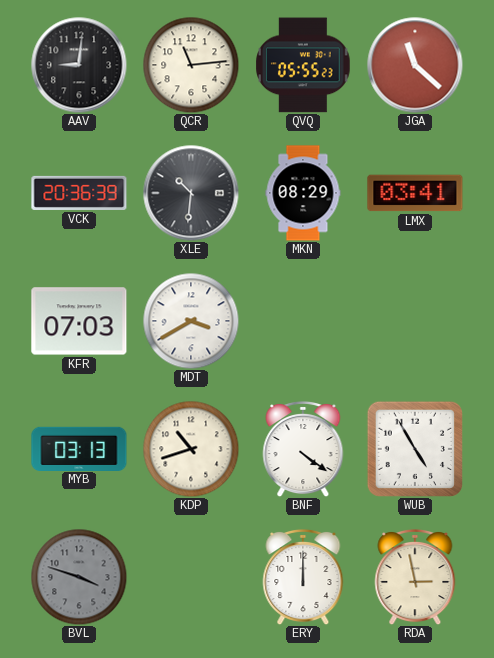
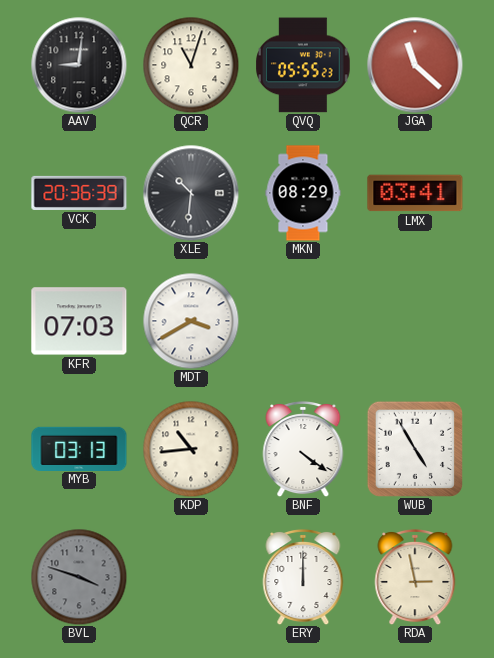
QCR: 11:14 -> 11:03
KDP: 10:42 -> 10:44
